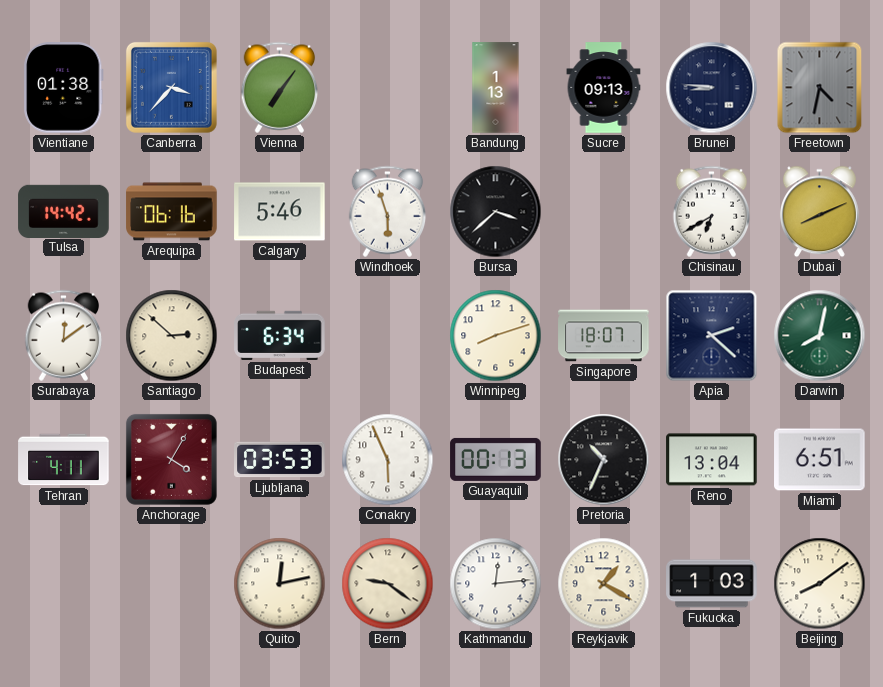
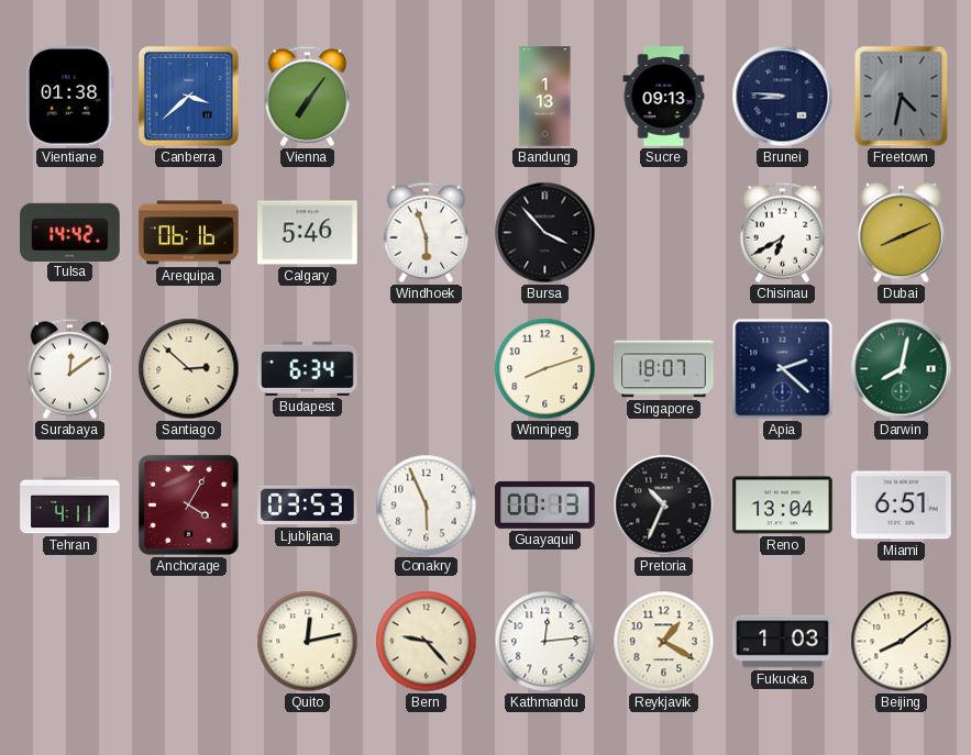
Canberra: 3:37 -> 3:38
Bursa: 3:38 -> 3:53
Bern: 9:21 -> 9:23
